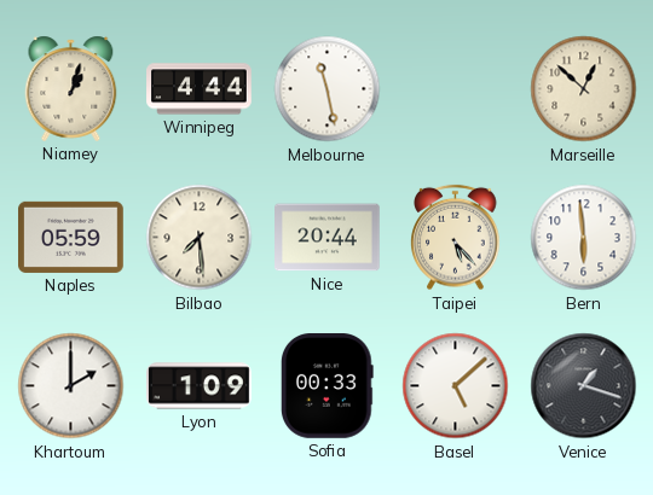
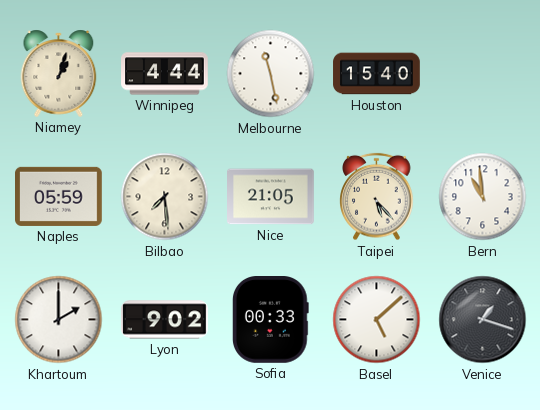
Houston: none -> 15:40
Marseille: 12:52 -> none
Nice: 20:44 -> 21:05
Bern: 5:59 -> 10:59
Lyon: 1:09 -> 9:02
